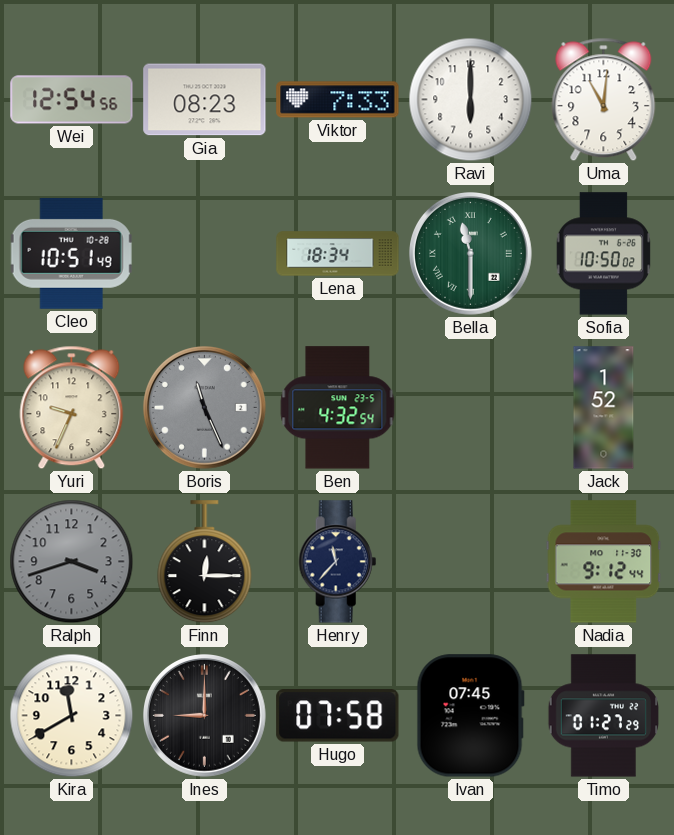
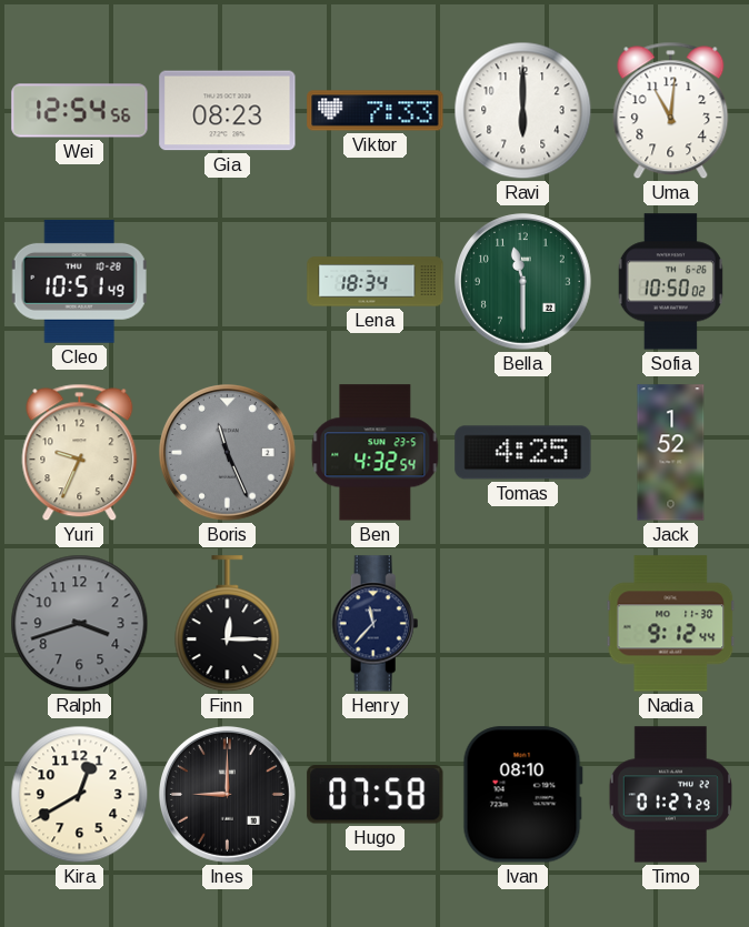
Bella numerals: Roman -> Arabic
Tomas: none -> 4:25
Kira: 11:40 -> 12:40
Ivan: 07:45 -> 08:10
